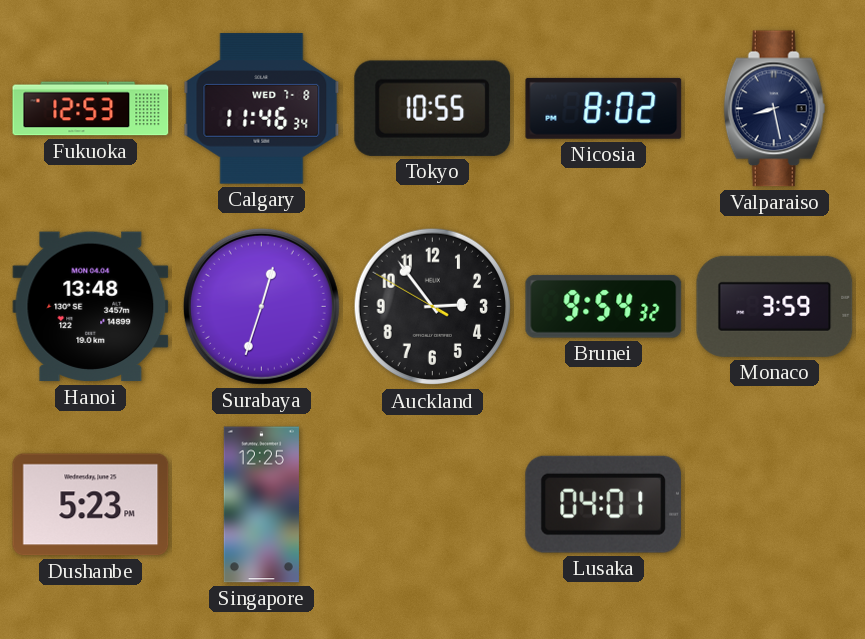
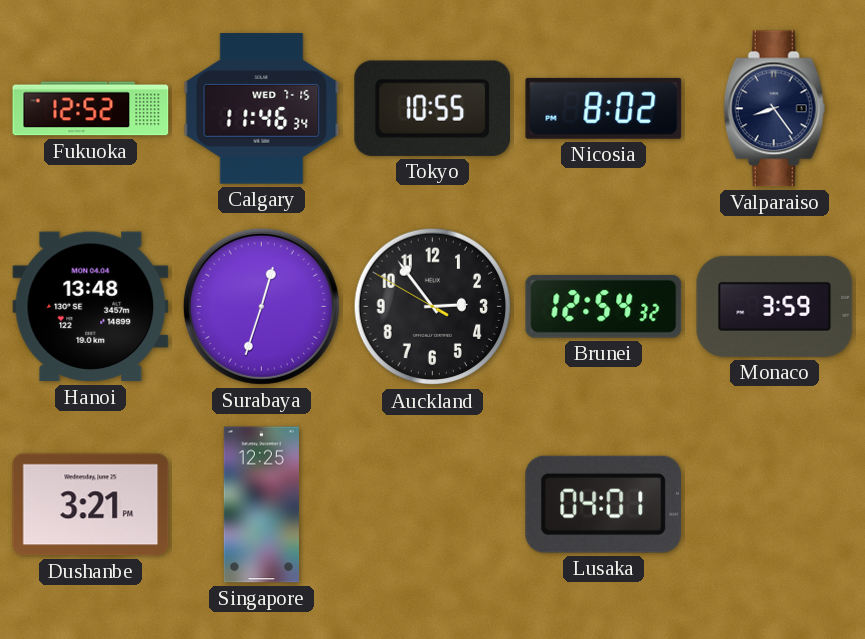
Fukuoka: 12:53 -> 12:52
Calgary date: WED 7-8 -> WED 7-15
Valparaiso: 8:28 -> 8:24
Brunei: 9:54 -> 12:54
Dushanbe: 5:23 -> 3:21
